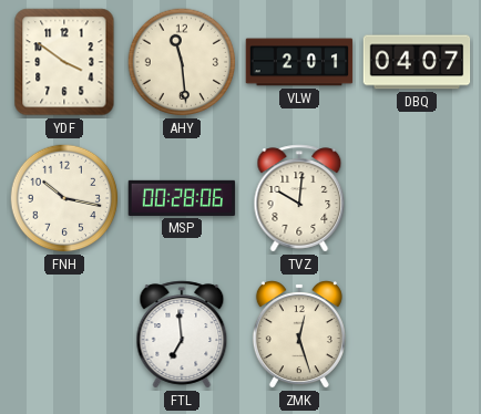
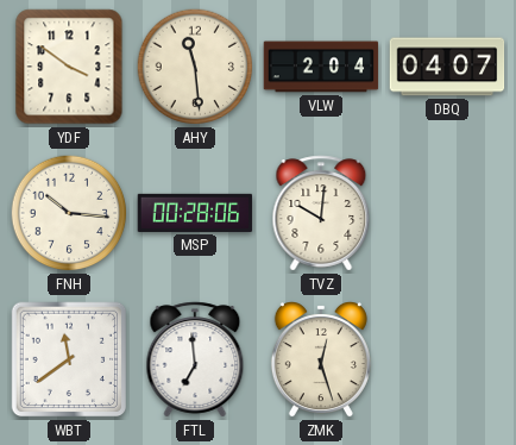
VLW: 2:01 -> 2:04
FNH: 10:17 -> 10:16
WBT: none -> 11:39
